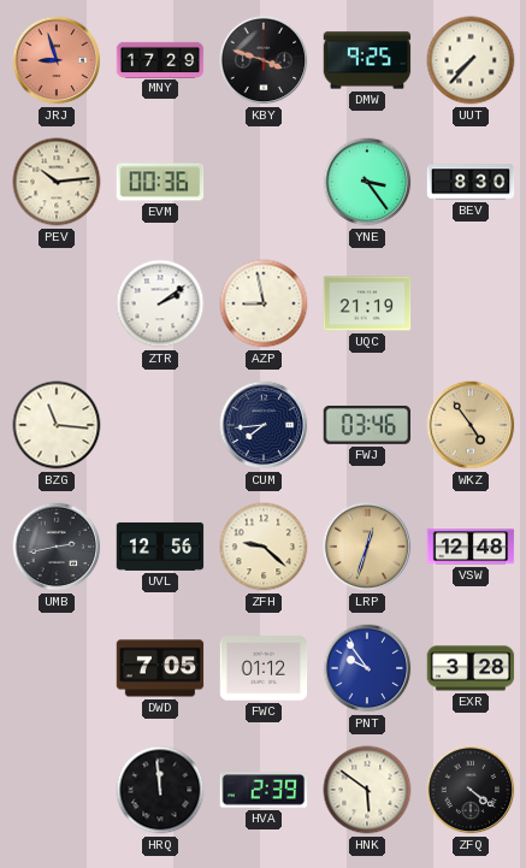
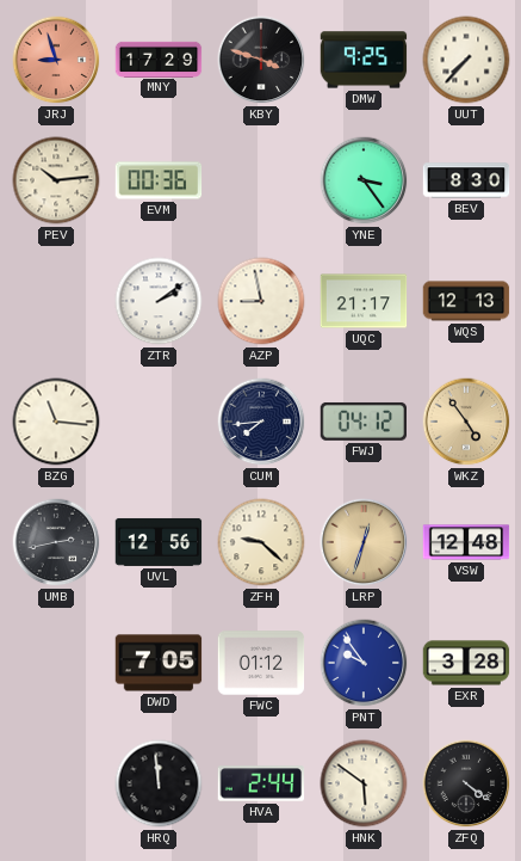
UQC: 21:19 -> 21:17
WQS: none -> 12:13
FWJ: 03:46 -> 04:12
HVA: 2:39 -> 2:44
